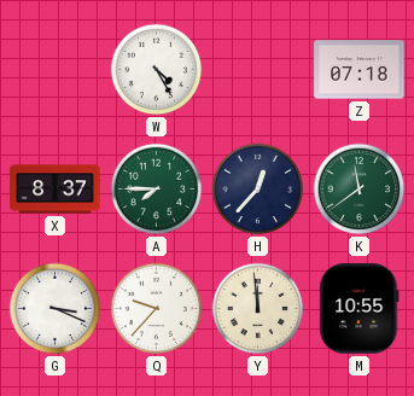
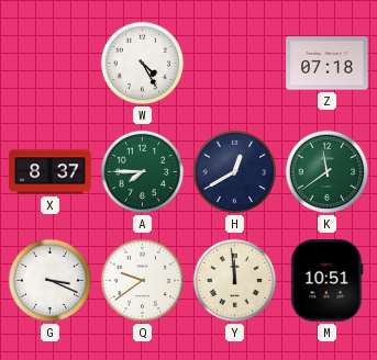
H: 12:37 -> 12:40
Q: 9:37 -> 9:39
M: 10:55 -> 10:51
